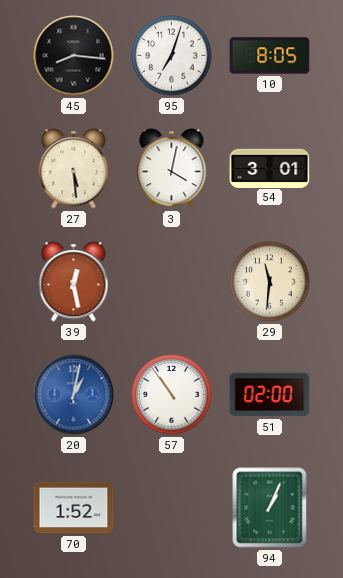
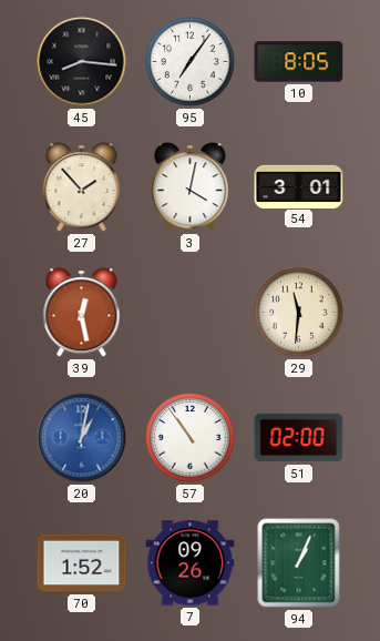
95: 7:03 -> 7:06
27: 5:29 -> 1:53
7: none -> 09:26
